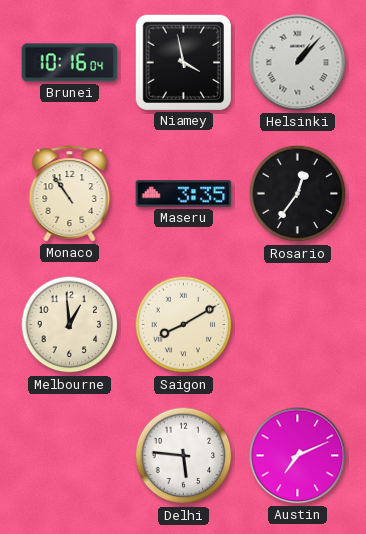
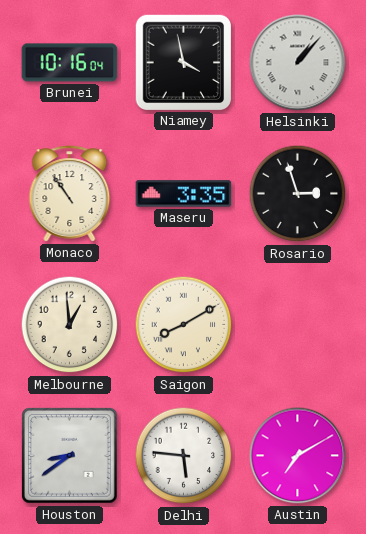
Rosario: 12:36 -> 2:57
Houston: none -> 8:39
Austin: 7:11 -> 7:10
